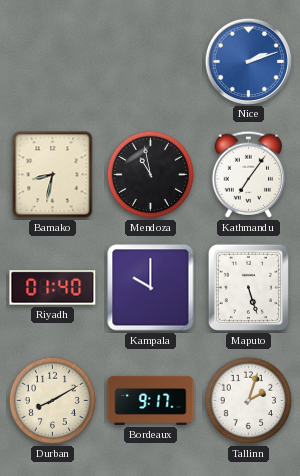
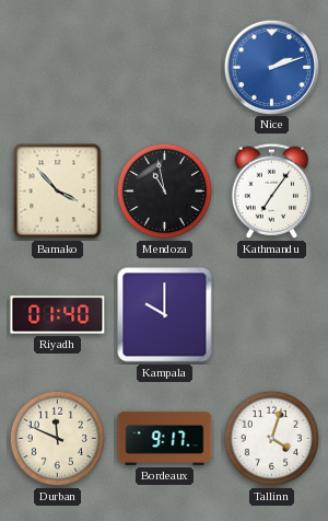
Bamako: 8:32 -> 3:53
Maputo: 5:27 -> none
Durban: 8:10 -> 11:49
Tallinn: 2:03 -> 4:03
